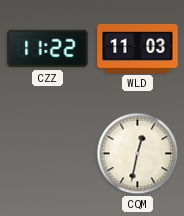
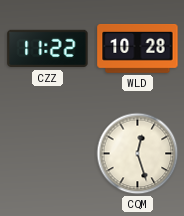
WLD: 11:03 -> 10:28
CQM: 12:32 -> 12:27
